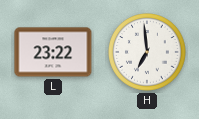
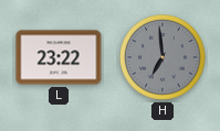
H dial: white -> grey
